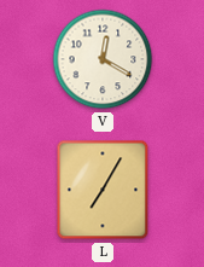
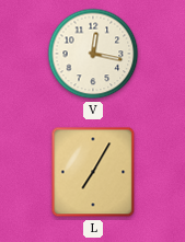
V: 12:20 -> 12:17
